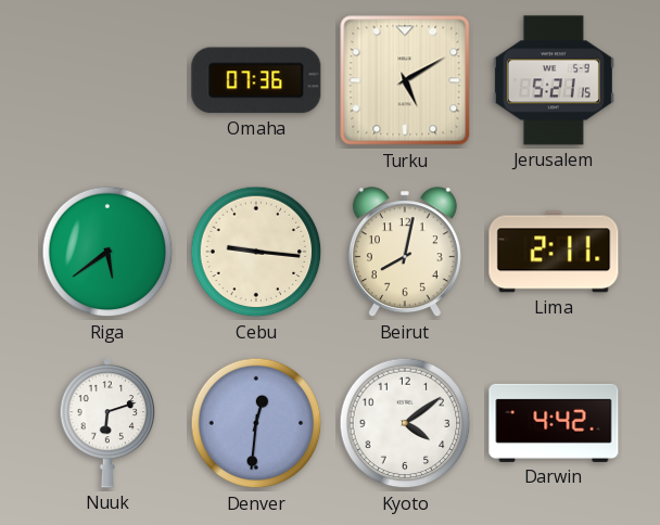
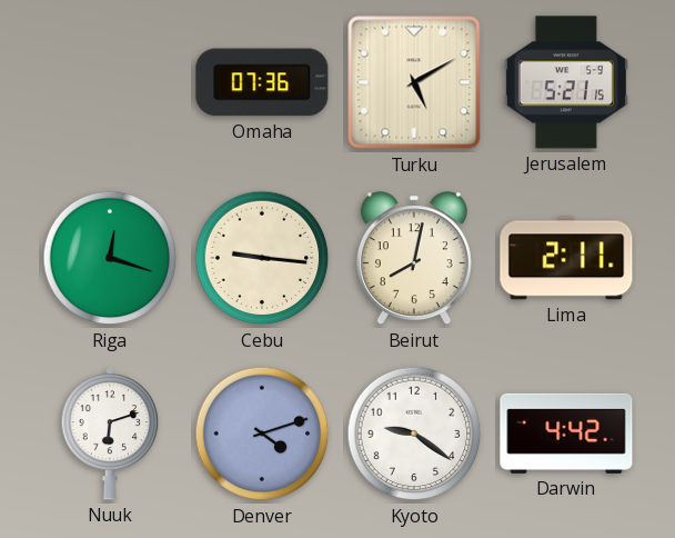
Riga: 5:39 -> 12:18
Denver: 12:31 -> 4:12
Kyoto: 4:09 -> 9:21
